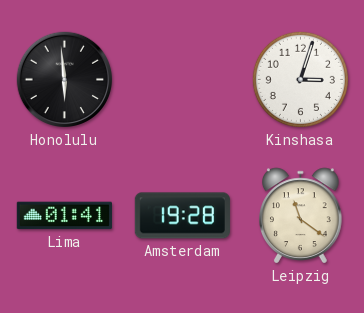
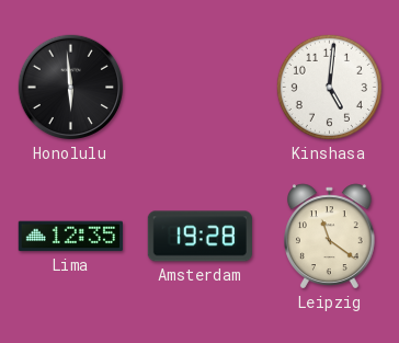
Kinshasa: 3:03 -> 5:01
Lima: 01:41 -> 12:35
